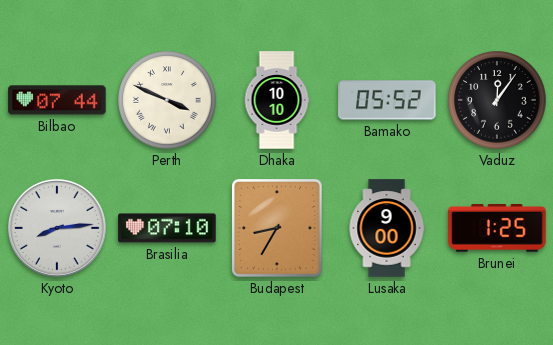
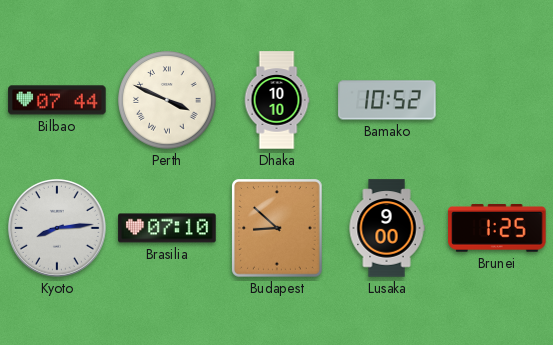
Bamako: 05:52 -> 10:52
Vaduz: 12:06 -> none
Budapest: 8:35 -> 8:52
